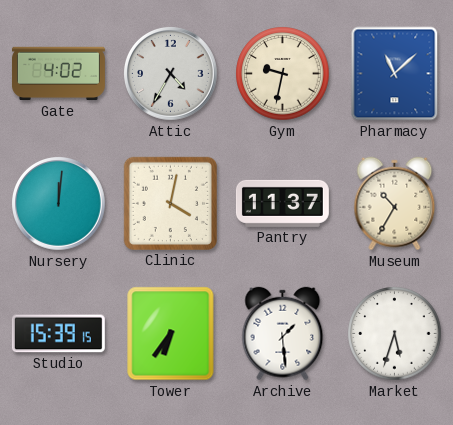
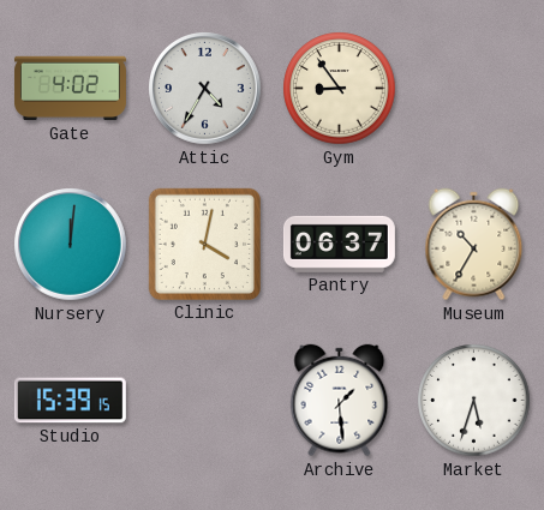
Gym: 9:32 -> 8:54
Pharmacy: 11:08 -> none
Pantry: 11:37 -> 06:37
Tower: 6:36 -> none
